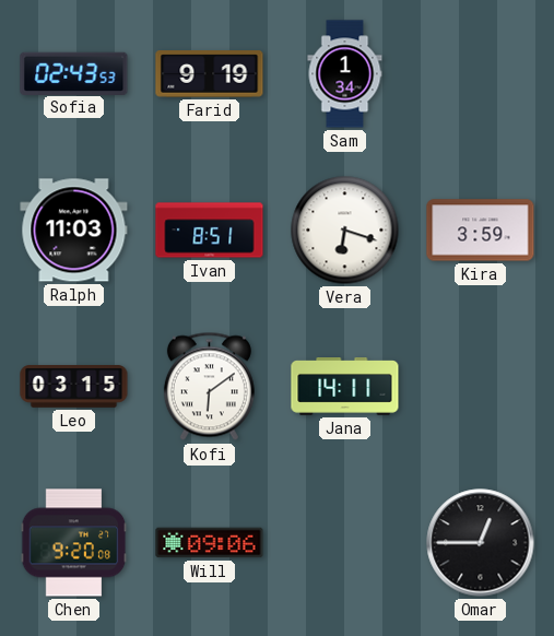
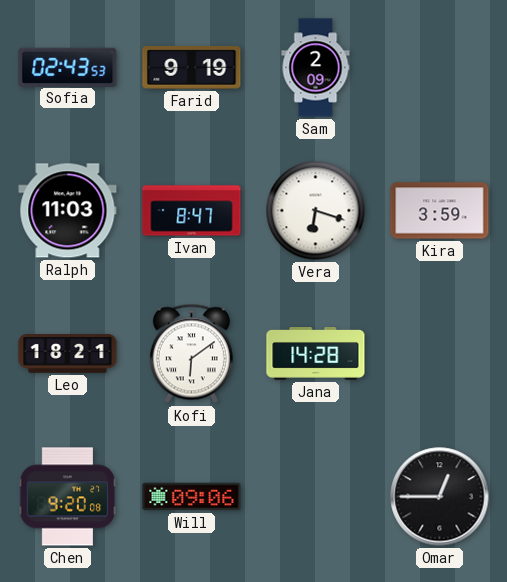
Sam: 1:34 -> 2:09
Ivan: 8:51 -> 8:47
Leo: 03:15 -> 18:21
Jana: 14:11 -> 14:28
